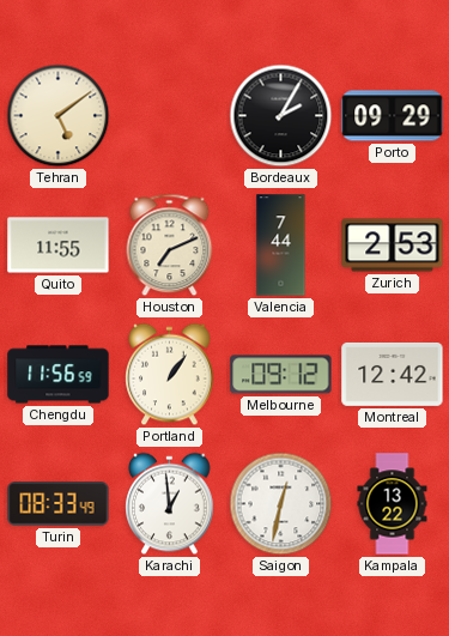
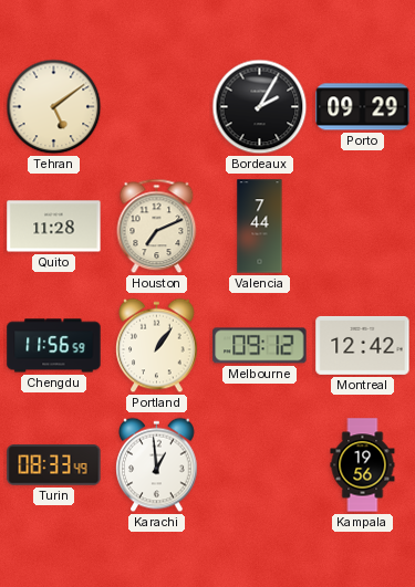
Quito: 11:55 -> 11:28
Zurich: 2:53 -> none
Saigon: 12:32 -> none
Kampala: 13:22 -> 19:56
